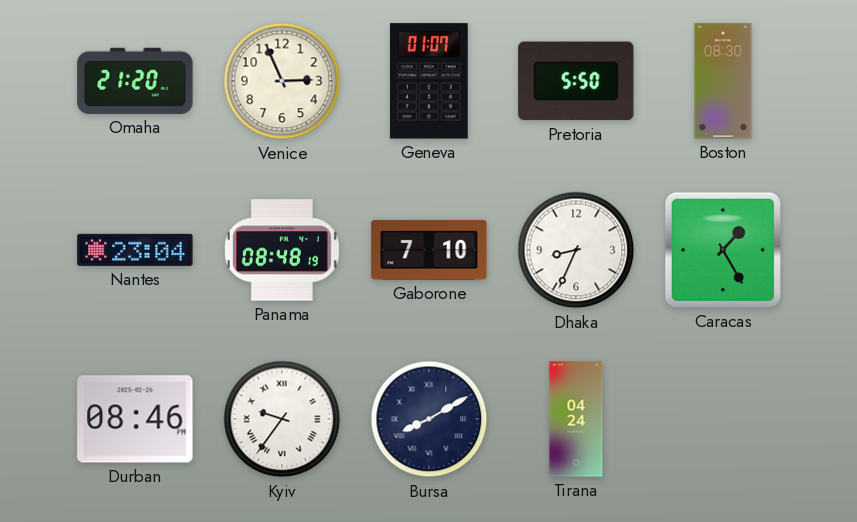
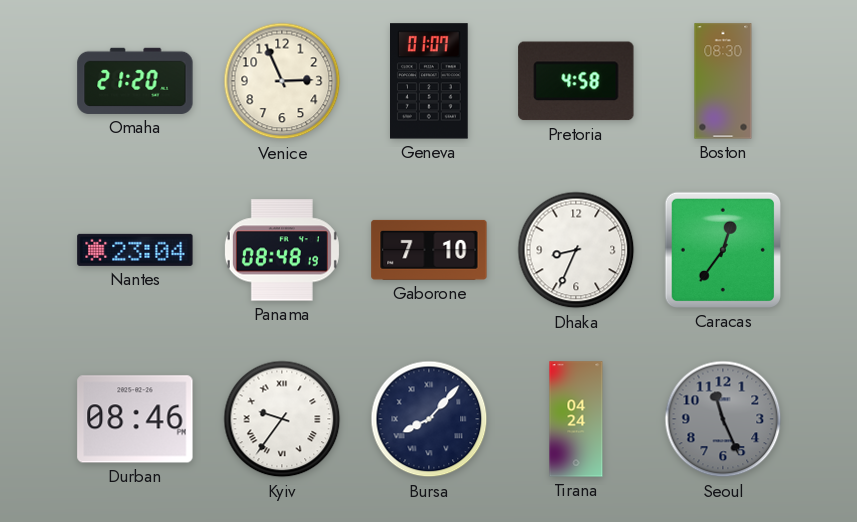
Pretoria: 5:50 -> 4:58
Caracas: 1:25 -> 12:36
Bursa: 8:10 -> 8:07
Seoul: none -> 11:26
